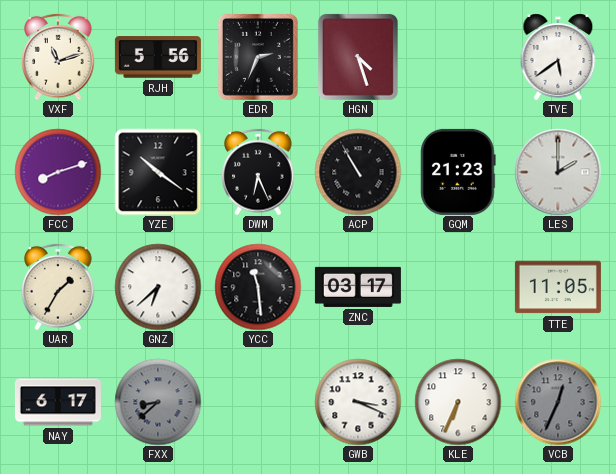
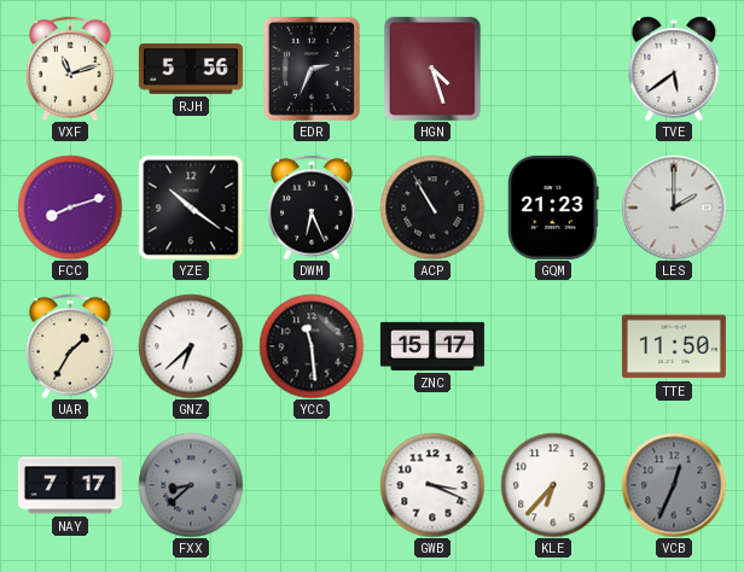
ZNC: 03:17 -> 15:17
TTE: 11:05 -> 11:50
NAY: 6:17 -> 7:17
KLE: 6:34 -> 6:37
